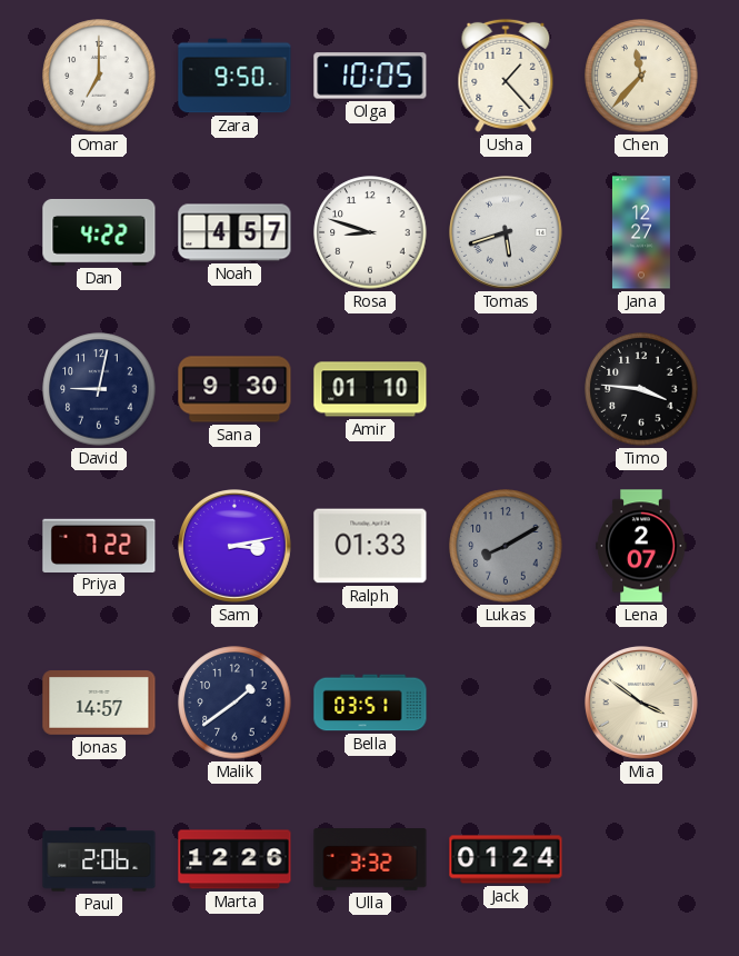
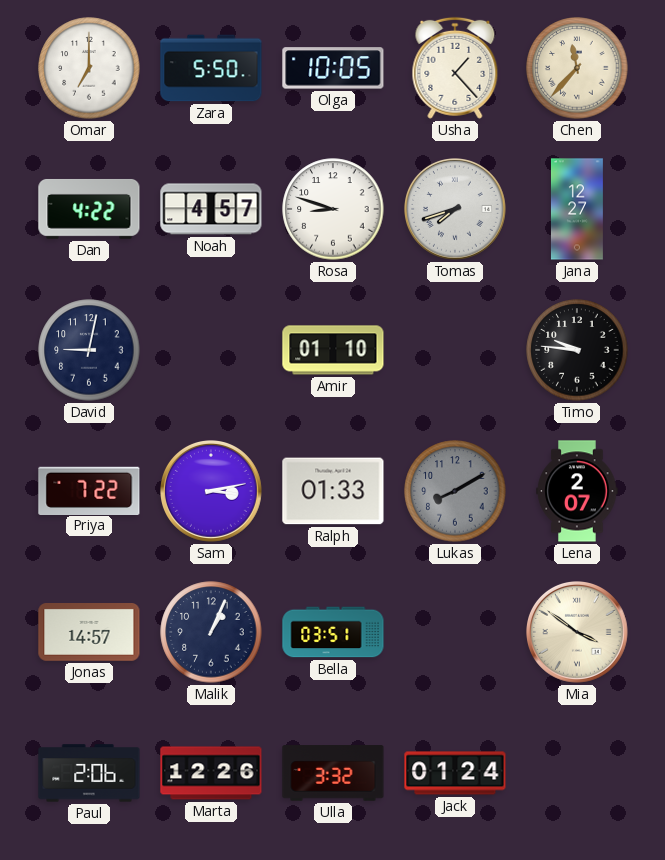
Zara: 9:50 -> 5:50
Tomas: 5:42 -> 7:42
Sana: 9:30 -> none
Timo: 3:46 -> 9:46
Malik: 1:39 -> 1:04
